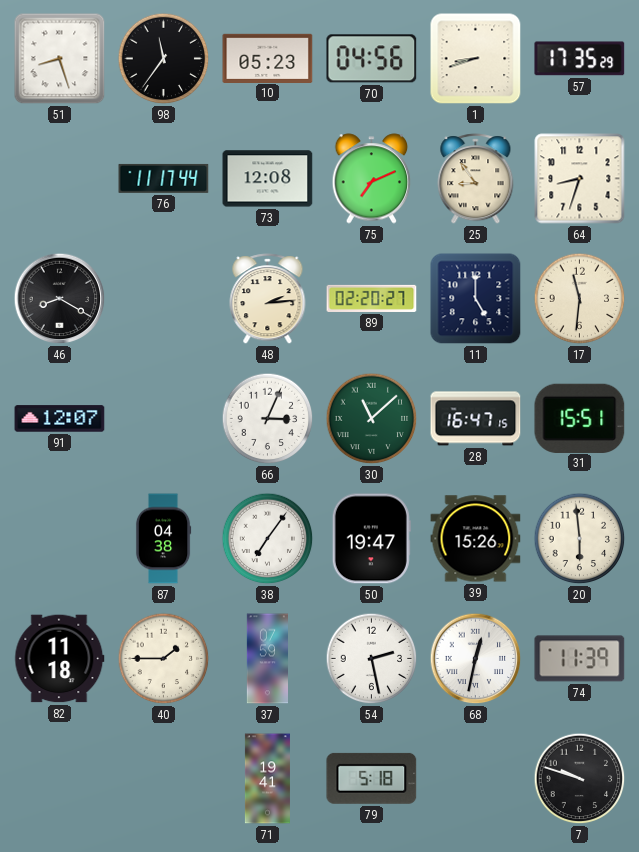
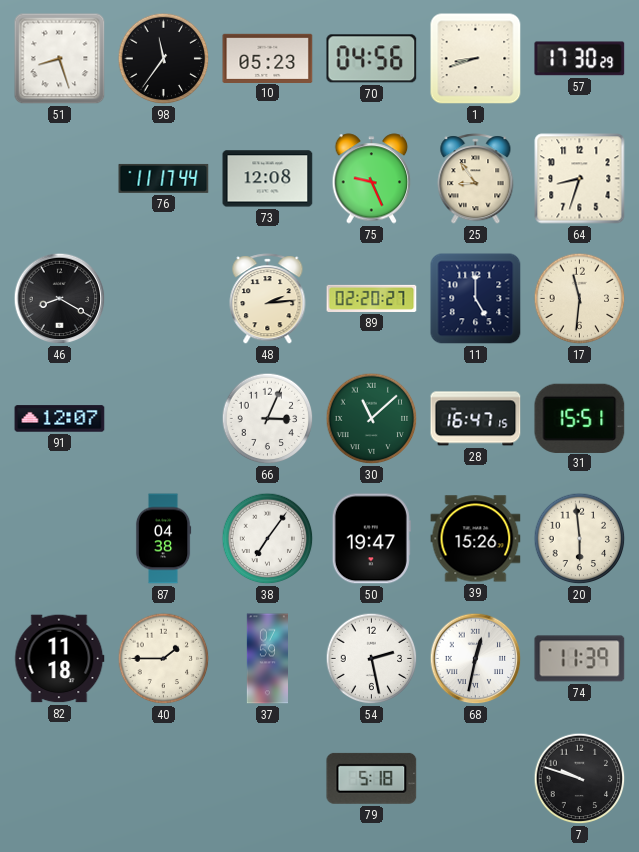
57: 17:35 -> 17:30
75: 7:11 -> 9:26
71: 19:41 -> none
